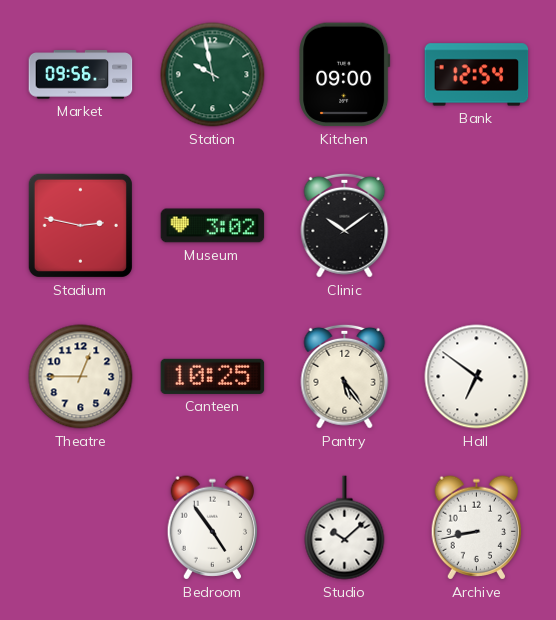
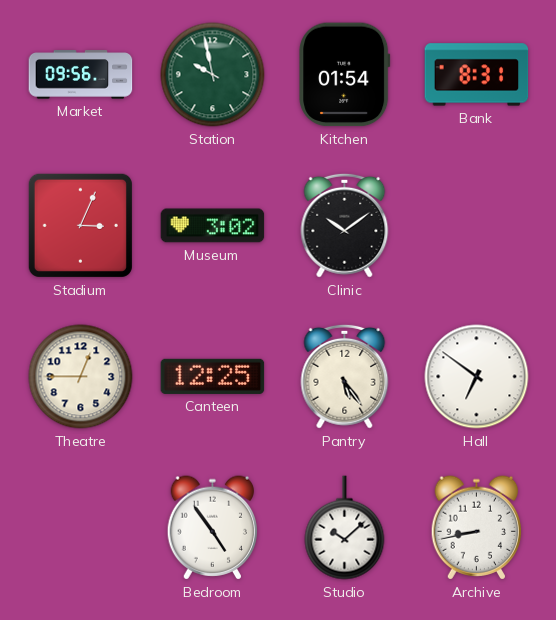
Kitchen: 09:00 -> 01:54
Bank: 12:54 -> 8:31
Stadium: 2:47 -> 3:04
Canteen: 10:25 -> 12:25
